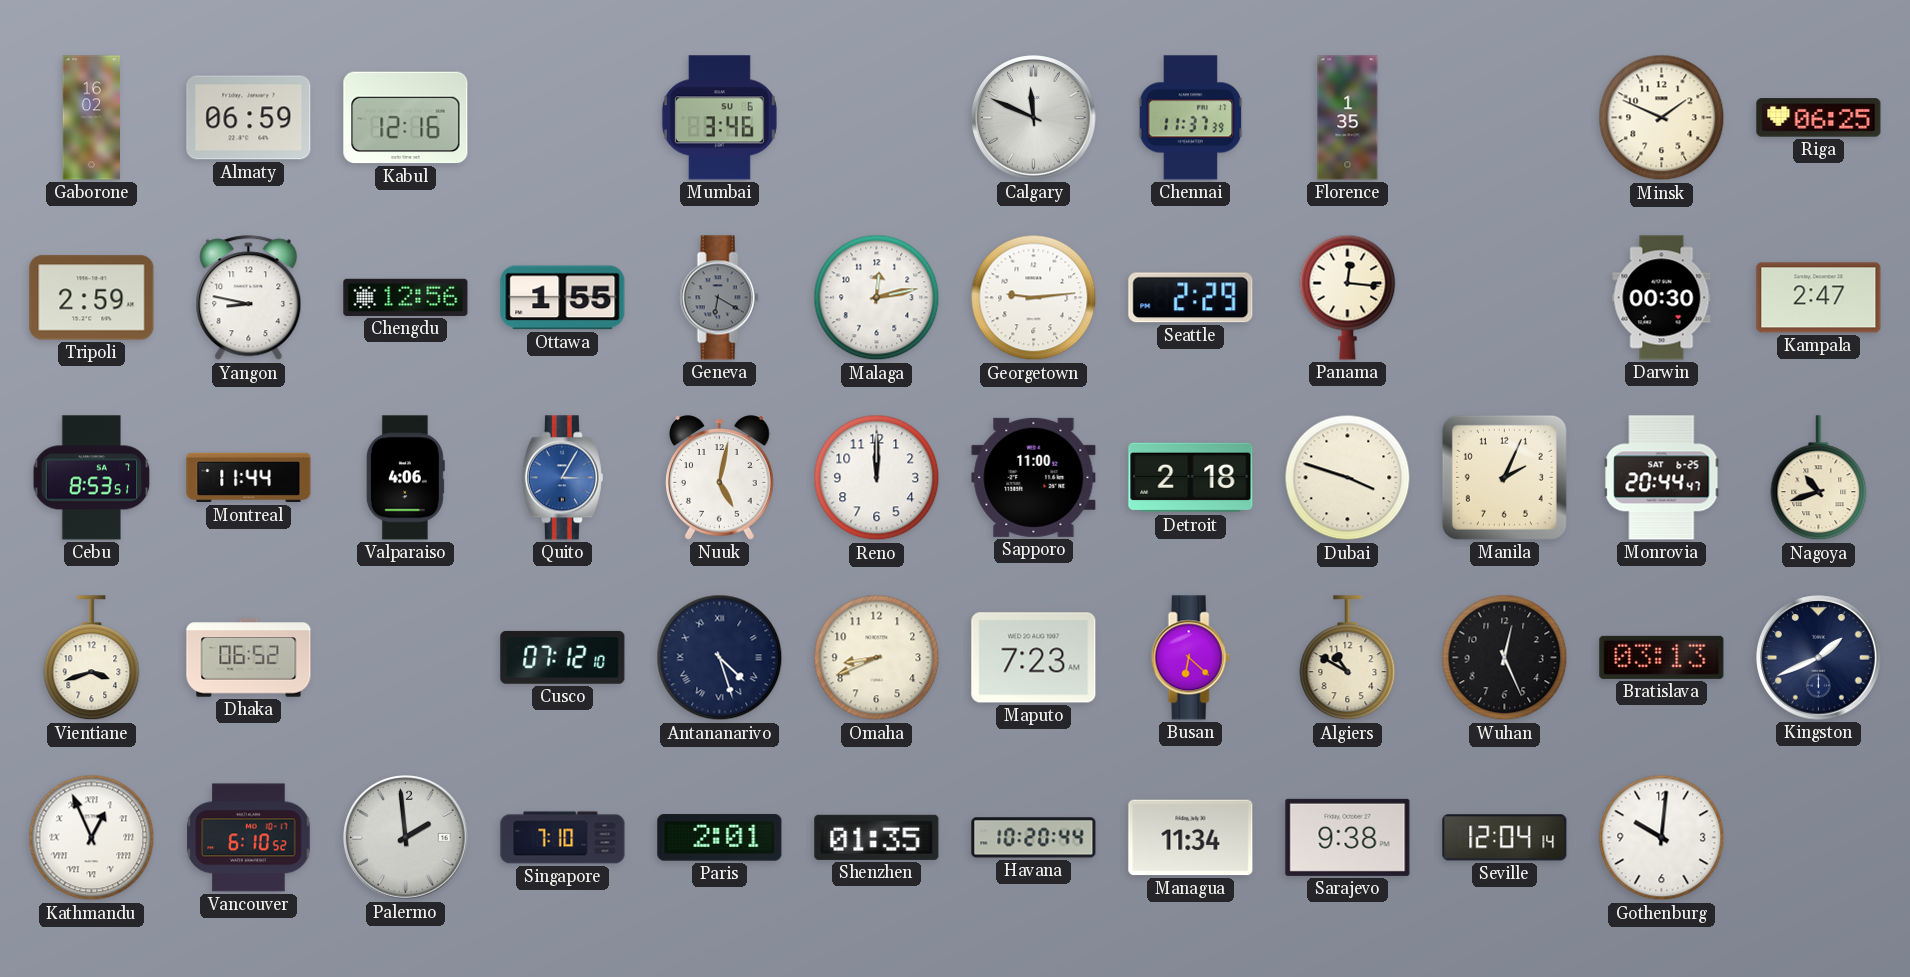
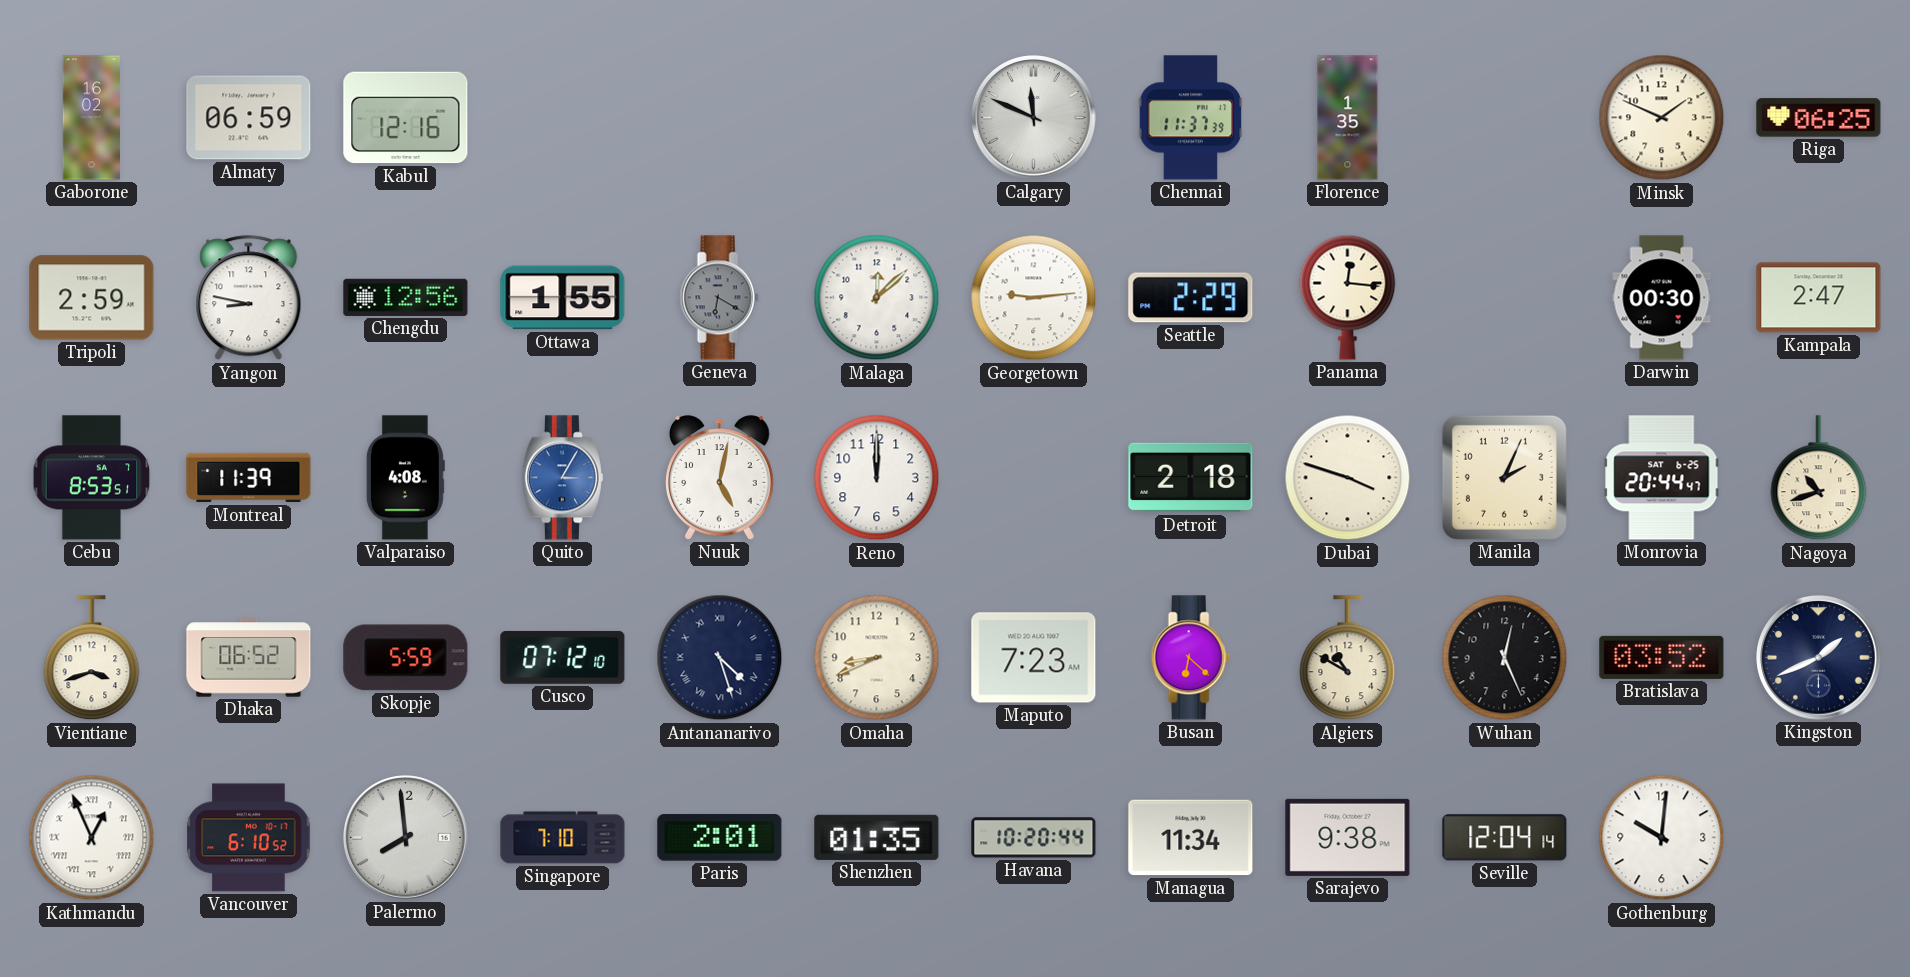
Mumbai: 3:46 -> none
Malaga: 12:13 -> 12:08
Montreal: 11:44 -> 11:39
Valparaiso: 4:06 -> 4:08
Sapporo: 11:00 -> none
Skopje: none -> 5:59
Bratislava: 03:13 -> 03:52
Palermo: 1:59 -> 7:59
